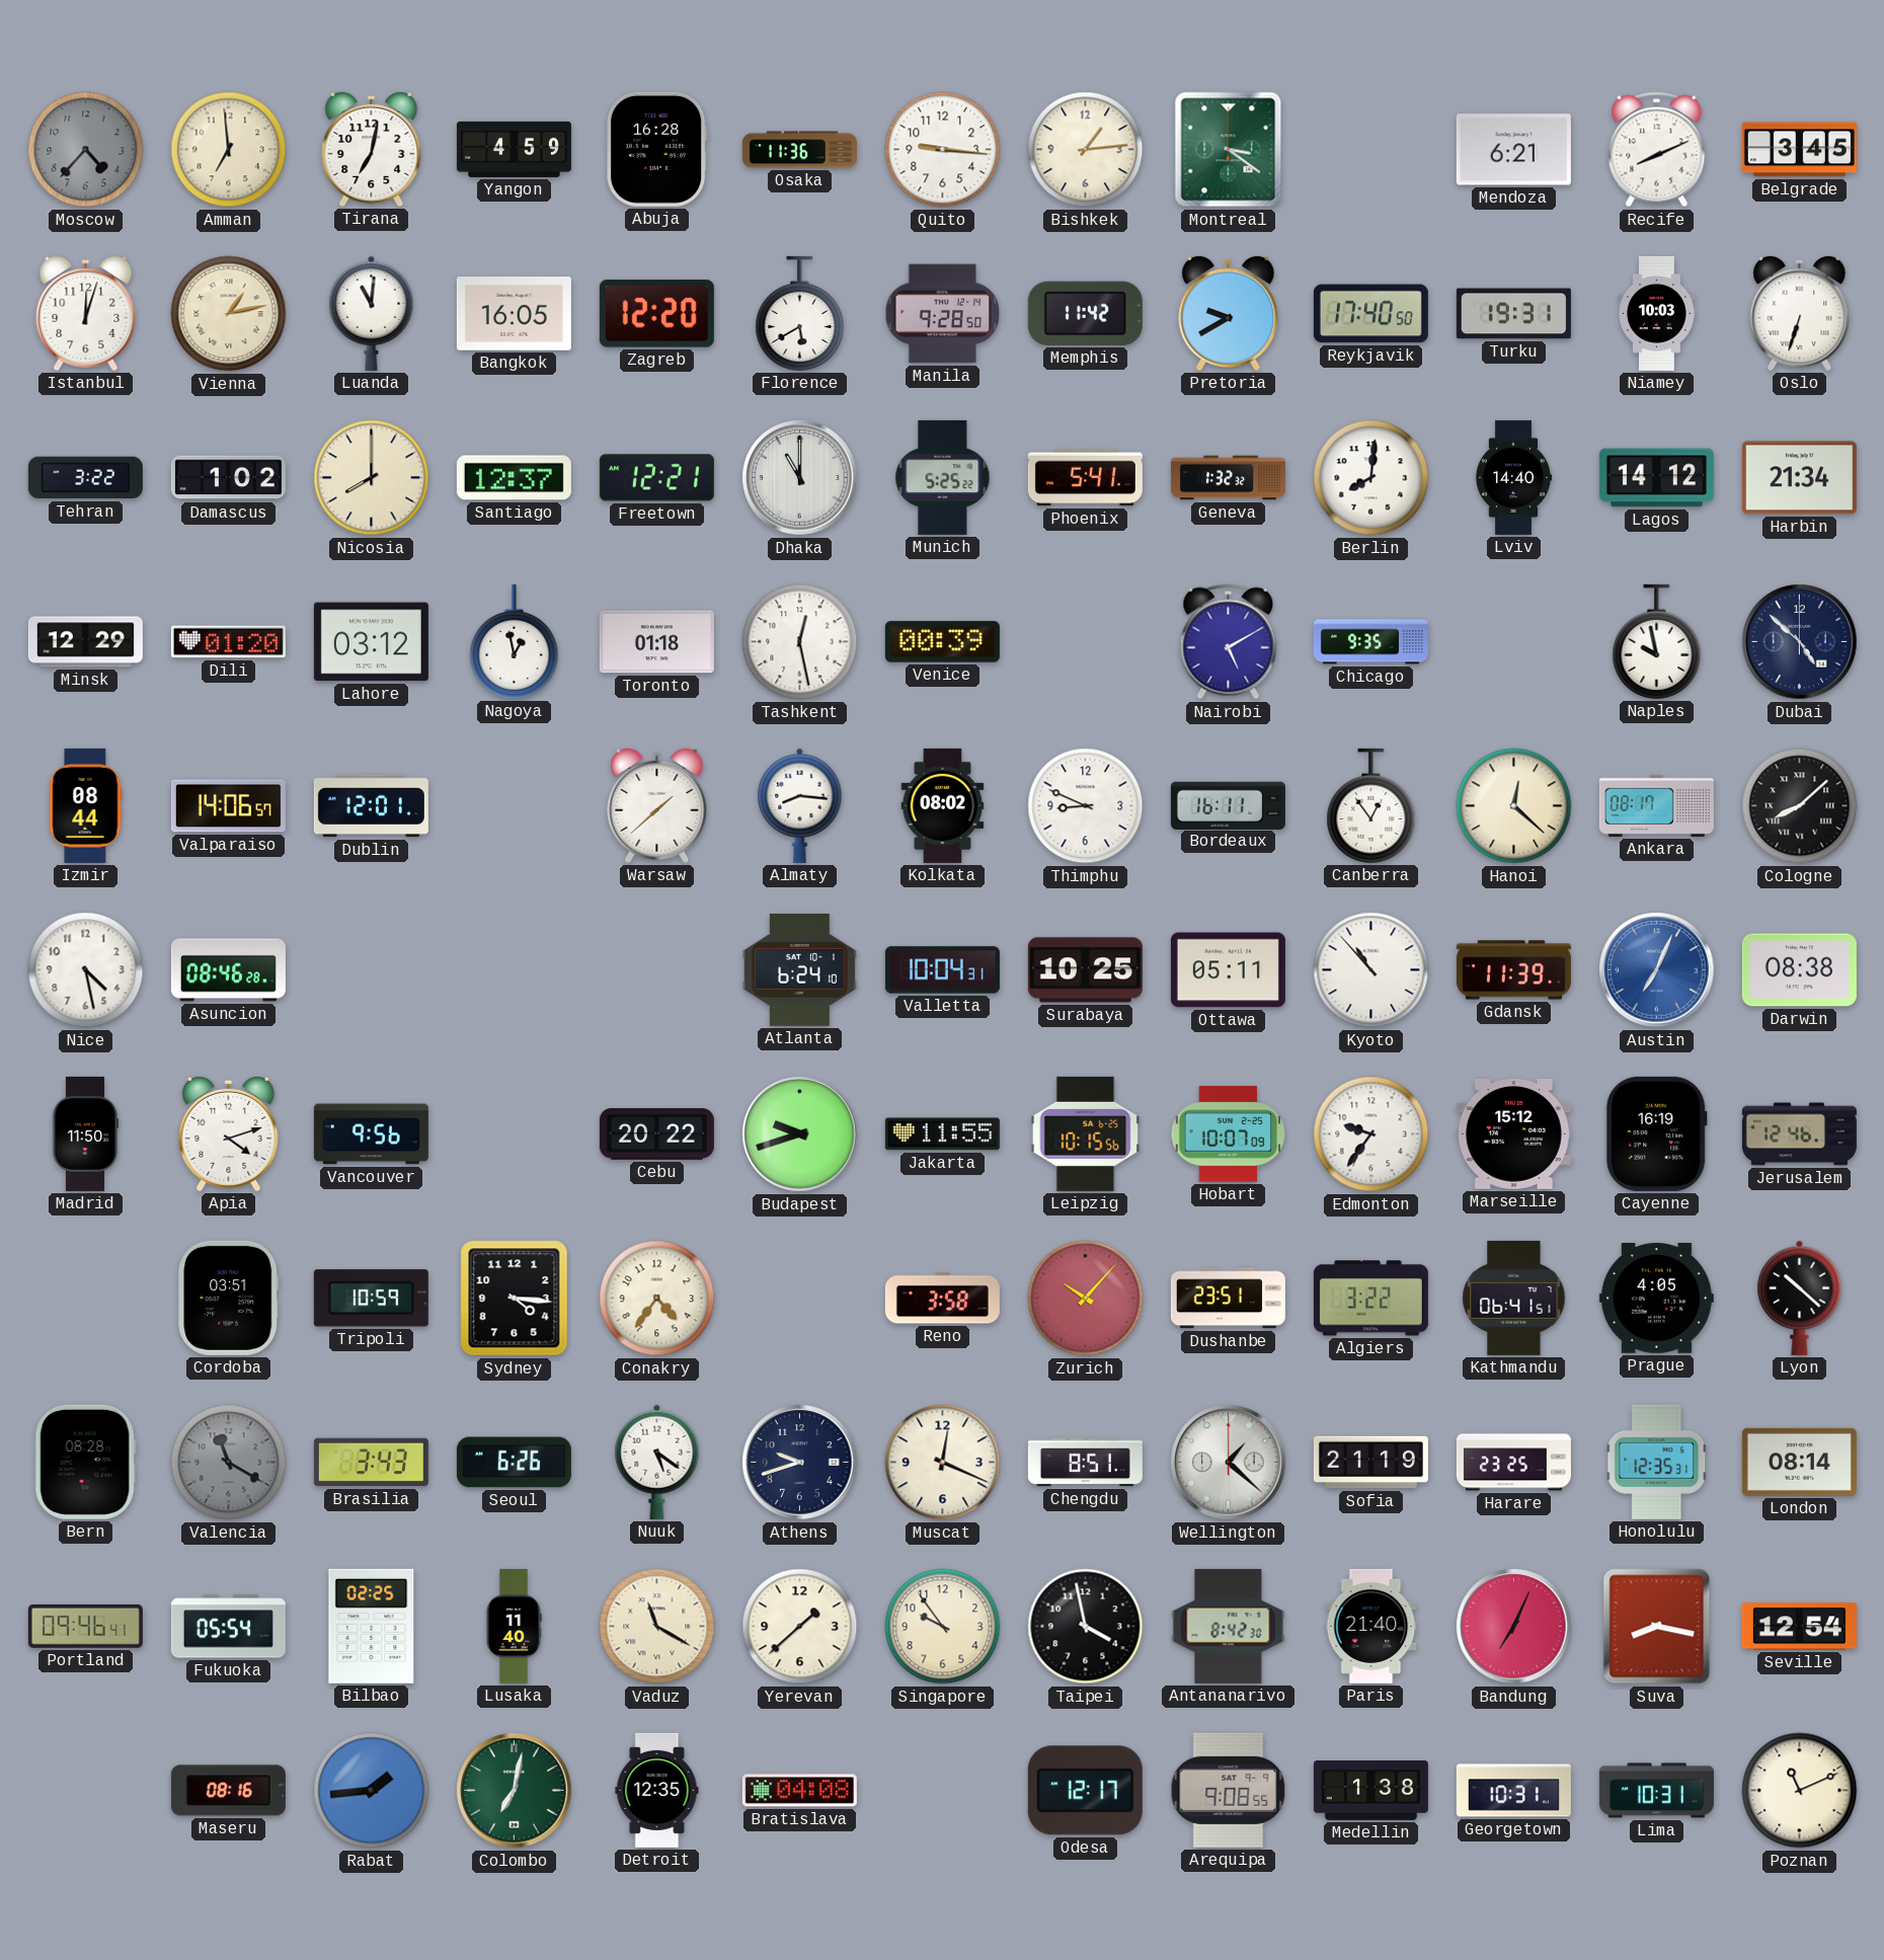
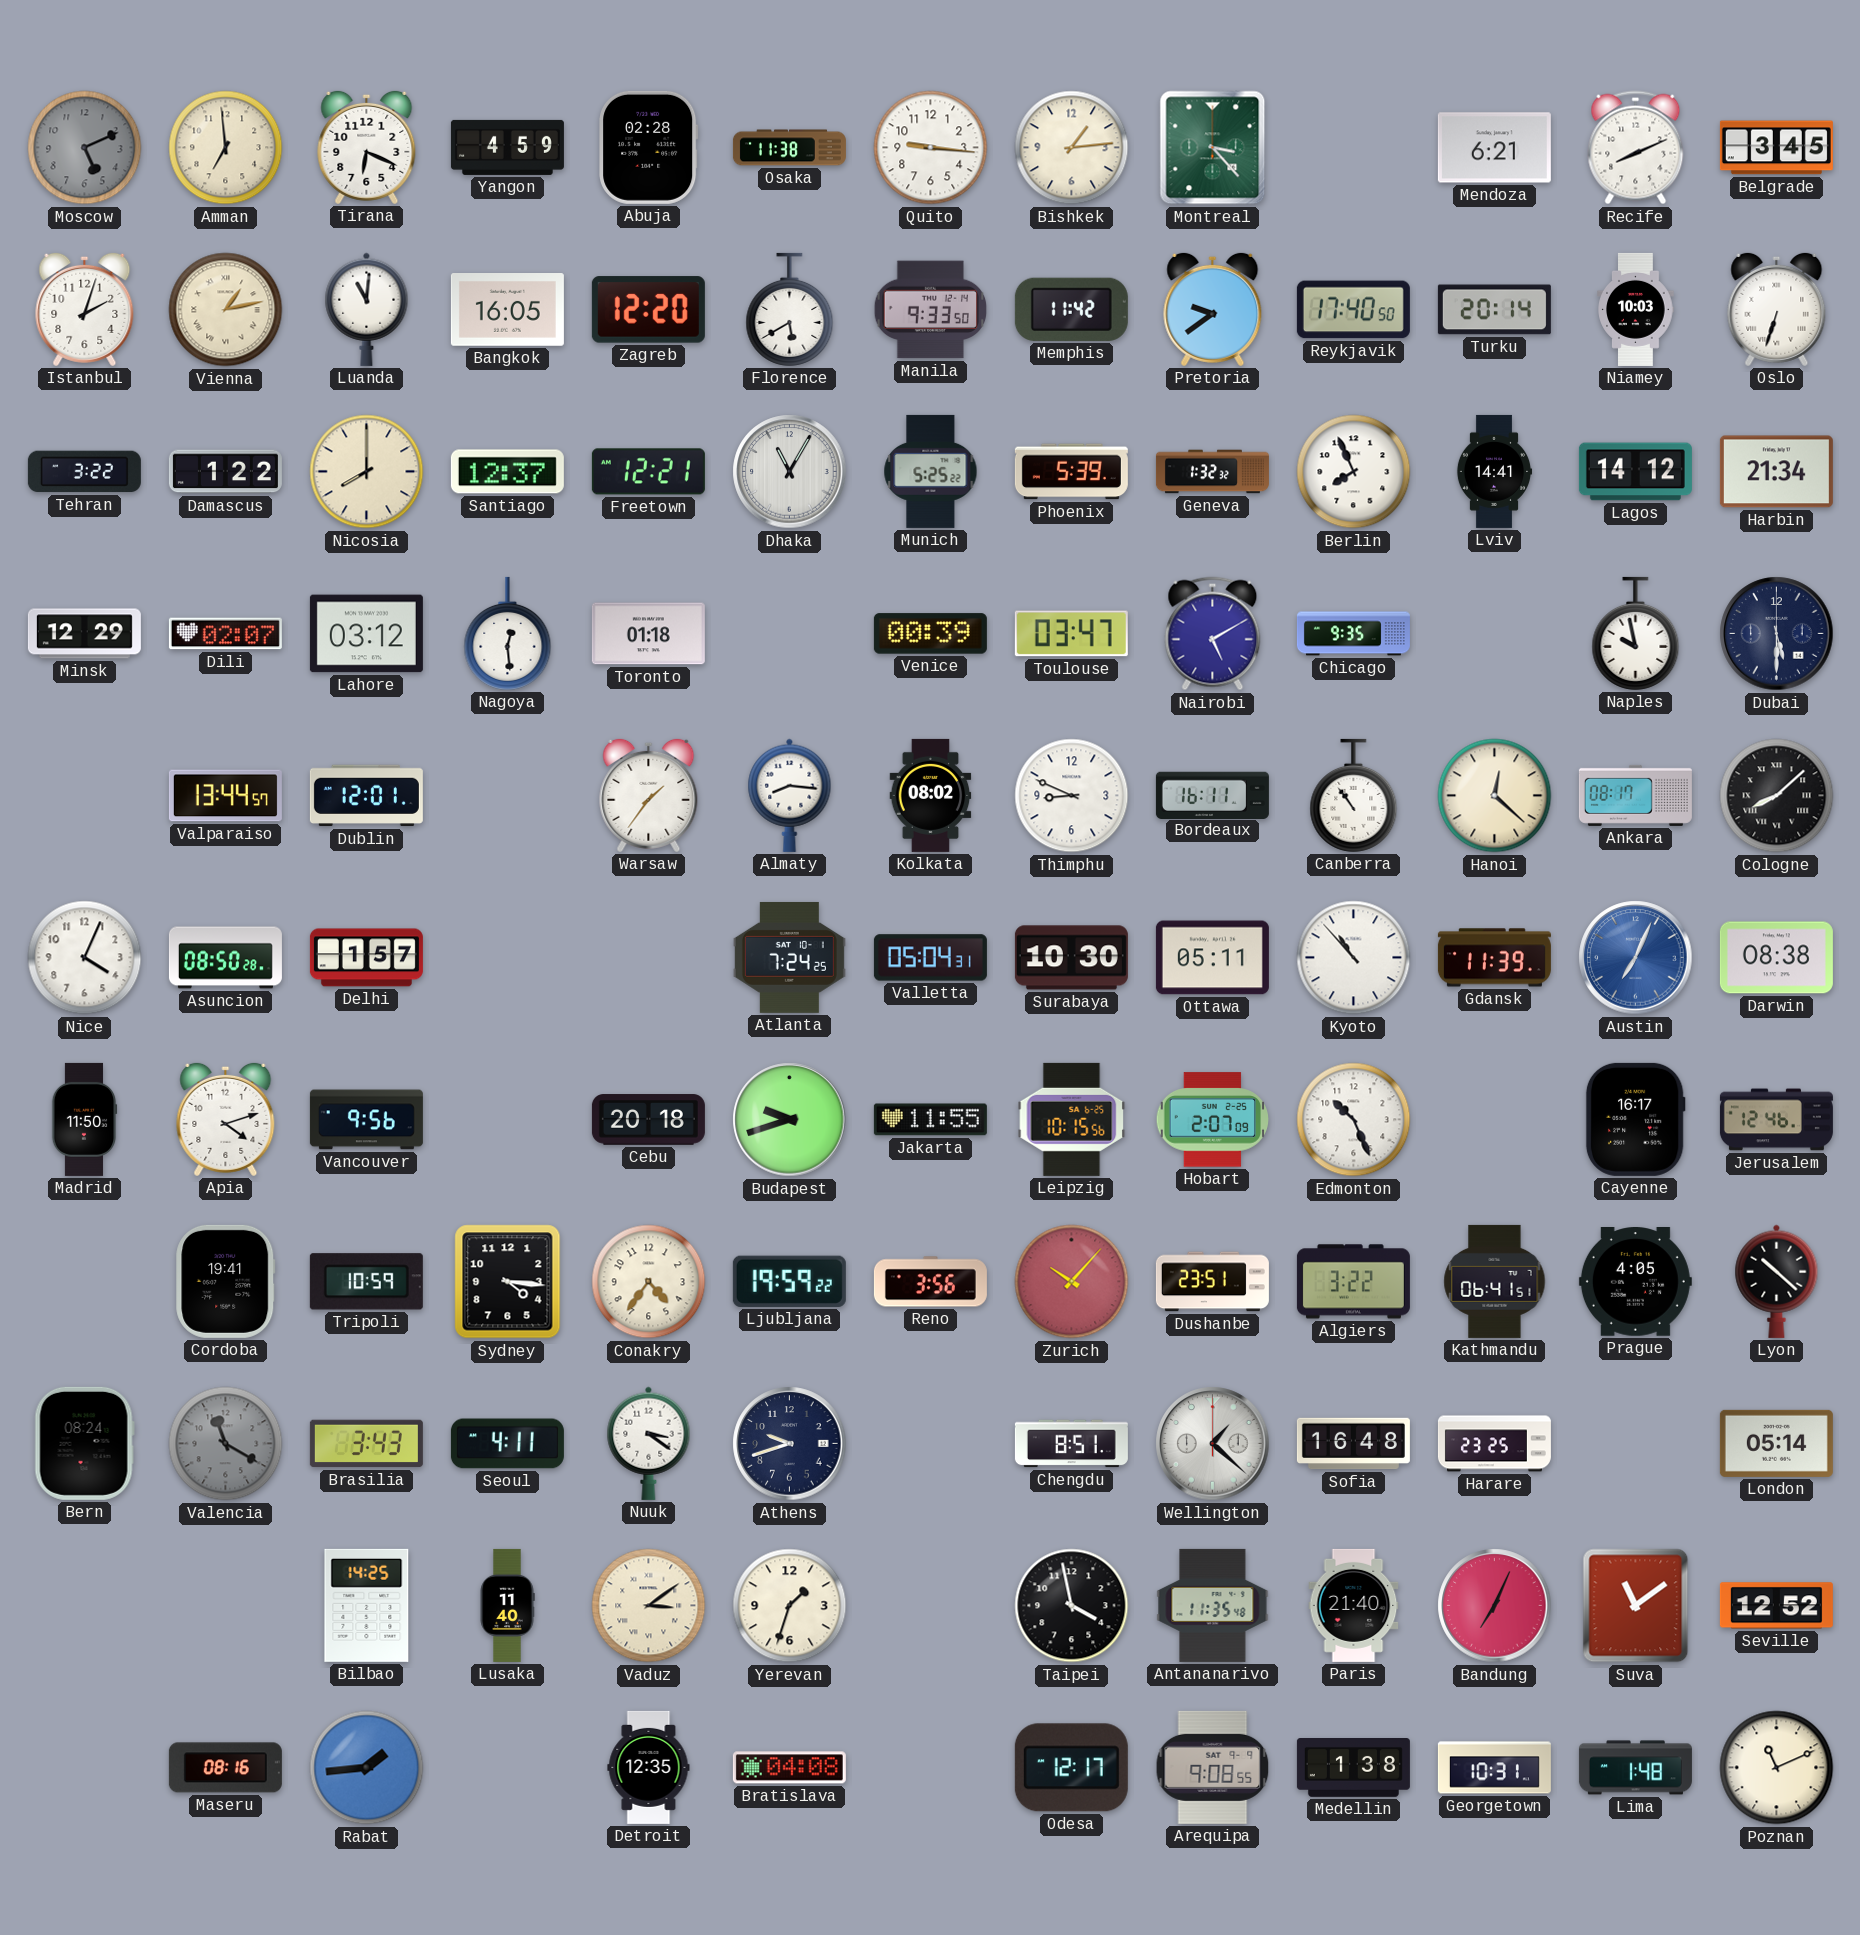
Moscow: 4:37 -> 5:11
Tirana: 7:02 -> 6:19
Abuja: 16:28 -> 02:28
Osaka: 11:36 -> 11:38
Montreal: 3:21 -> 3:23
Istanbul: 12:03 -> 2:03
Manila: 9:28 -> 9:33
Pretoria: 9:40 -> 9:39
Turku: 19:31 -> 20:14
Damascus: 1:02 -> 1:22
Dhaka: 11:00 -> 11:05
Phoenix: 5:41 -> 5:39
Berlin: 8:01 -> 7:56
Lviv: 14:40 -> 14:41
Dili: 01:20 -> 02:07
Nagoya: 12:58 -> 12:29
Tashkent: 12:28 -> none
Toulouse: none -> 03:47
Dubai: 4:52 -> 5:30
Izmir: 08:44 -> none
Valparaiso: 14:06 -> 13:44
Warsaw: 1:38 -> 1:36
Canberra: 12:54 -> 10:54
Nice: 4:28 -> 4:04
Asuncion: 08:46 -> 08:50
Delhi: none -> 1:57
Atlanta: 6:24 -> 7:24
Valletta: 10:04 -> 05:04
Surabaya: 10:25 -> 10:30
Cebu: 20:22 -> 20:18
Hobart: 10:07 -> 2:07
Edmonton: 9:36 -> 10:26
Marseille: 15:12 -> none
Cayenne: 16:19 -> 16:17
Cordoba: 03:51 -> 19:41
Ljubljana: none -> 19:59
Reno: 3:58 -> 3:56
Bern: 08:28 -> 08:24
Seoul: 6:26 -> 4:11
Nuuk: 5:21 -> 3:21
Muscat: 12:19 -> none
Sofia: 21:19 -> 16:48
Honolulu: 12:35 -> none
London: 08:14 -> 05:14
Portland: 09:46 -> none
Fukuoka: 05:54 -> none
Bilbao: 02:25 -> 14:25
Vaduz: 11:20 -> 3:09
Yerevan: 1:38 -> 1:33
Singapore: 9:54 -> none
Antananarivo: 8:42 -> 11:35
Suva: 8:17 -> 11:09
Seville: 12:54 -> 12:52
Colombo: 7:02 -> none
Lima: 10:31 -> 1:48
